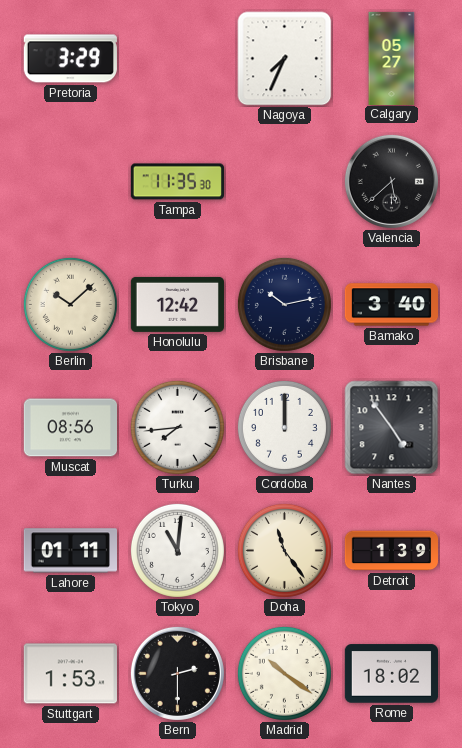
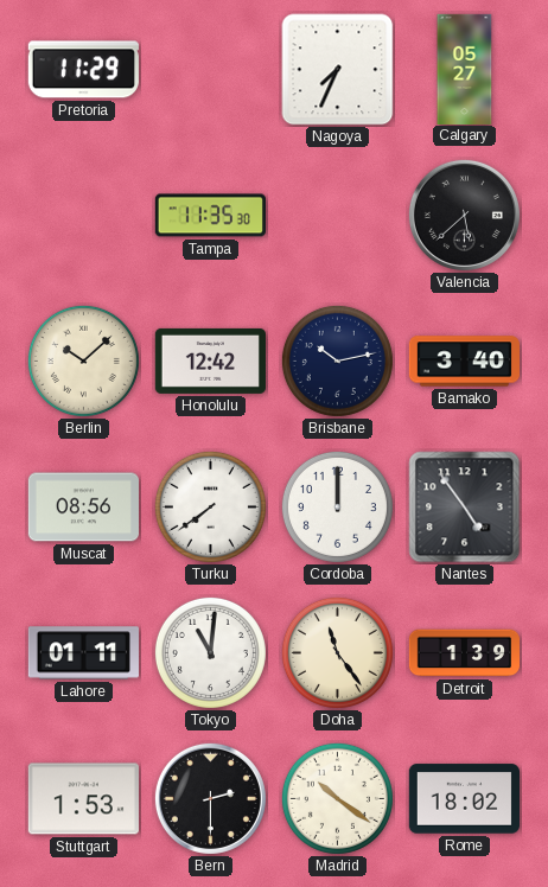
Pretoria: 3:29 -> 11:29
Turku: 7:44 -> 7:39
